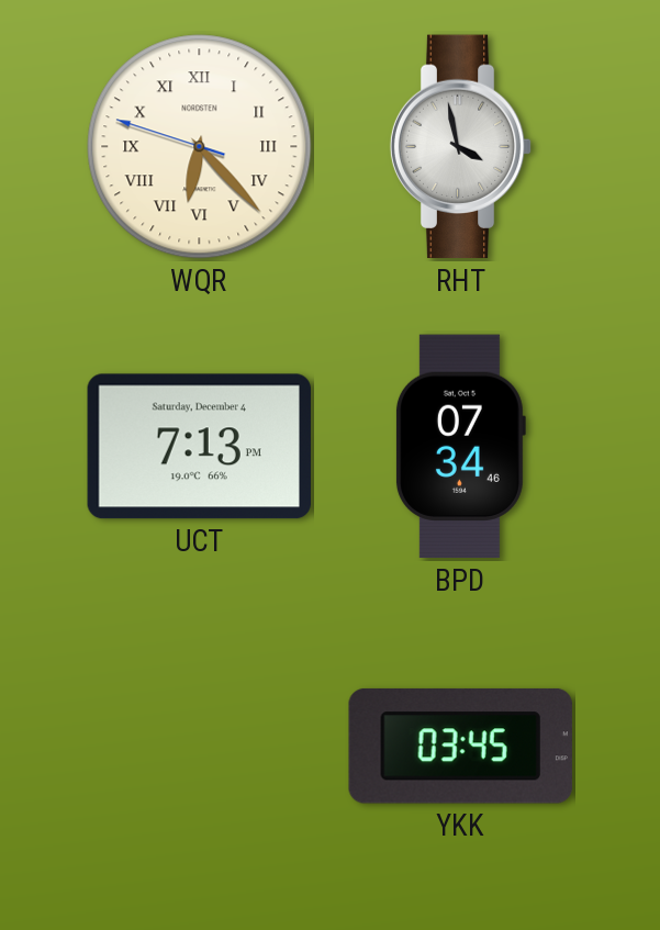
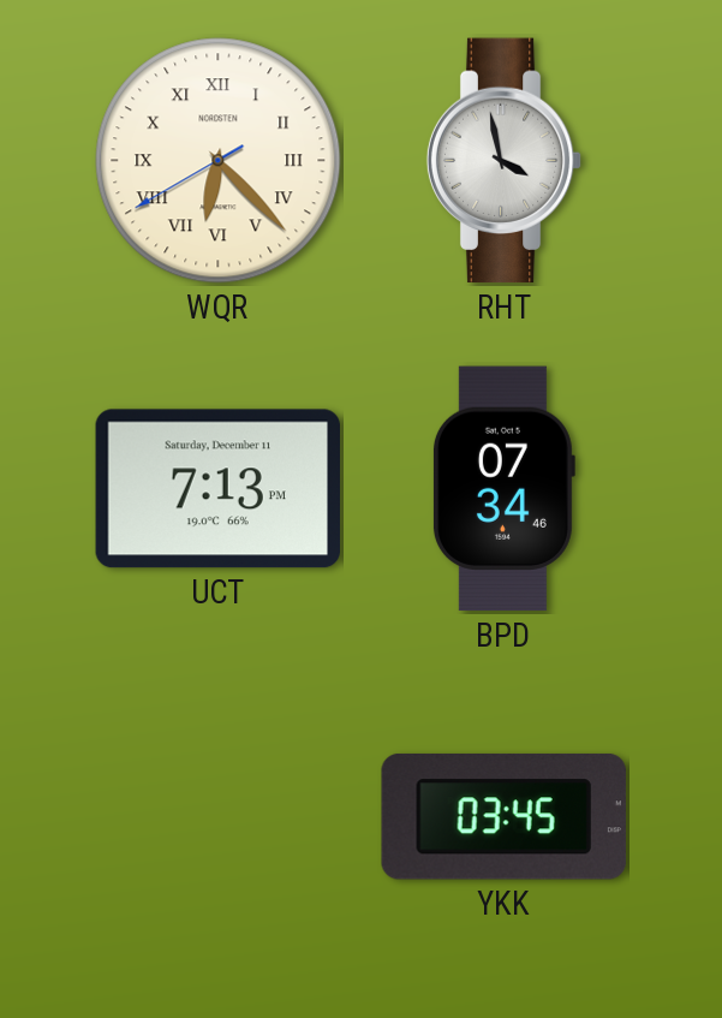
WQR: 6:22:48 -> 6:22:40
UCT date: Saturday, December 4 -> Saturday, December 11
